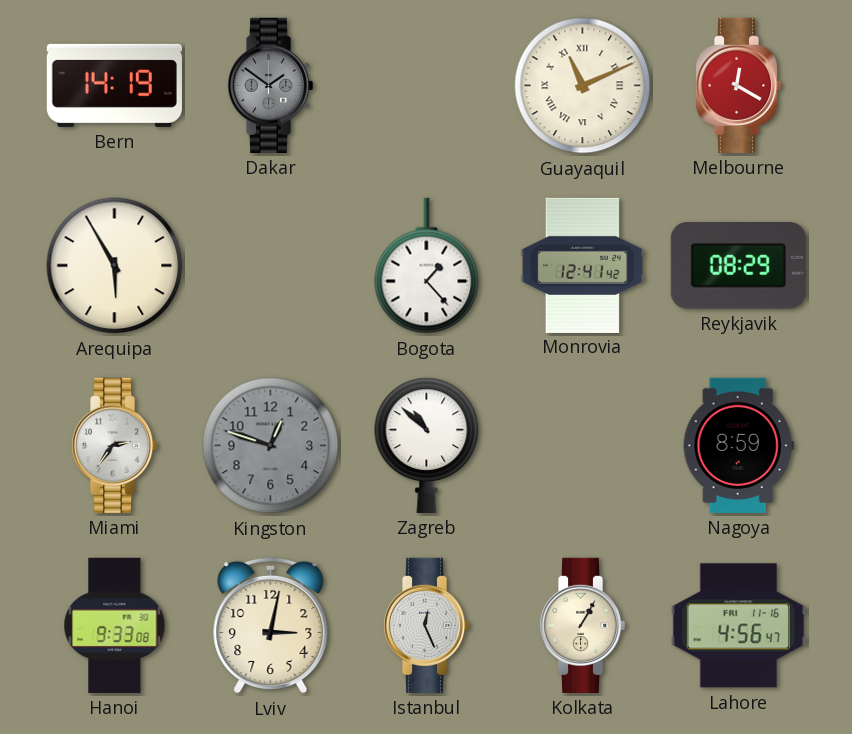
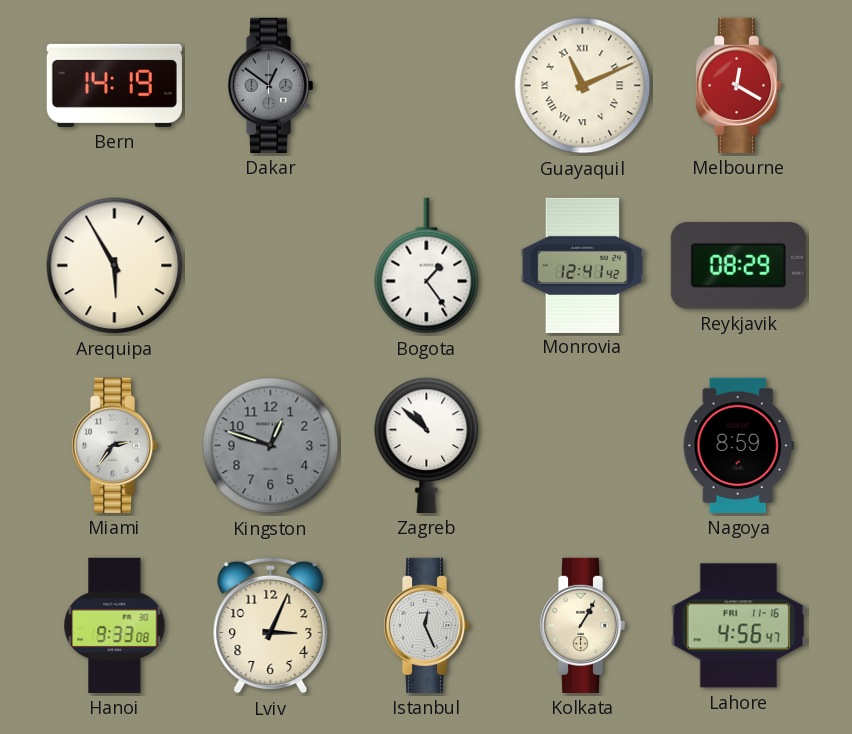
Dakar: 1:51 -> 12:51
Bogota: 1:23 -> 1:24
Lviv: 3:02 -> 3:04
